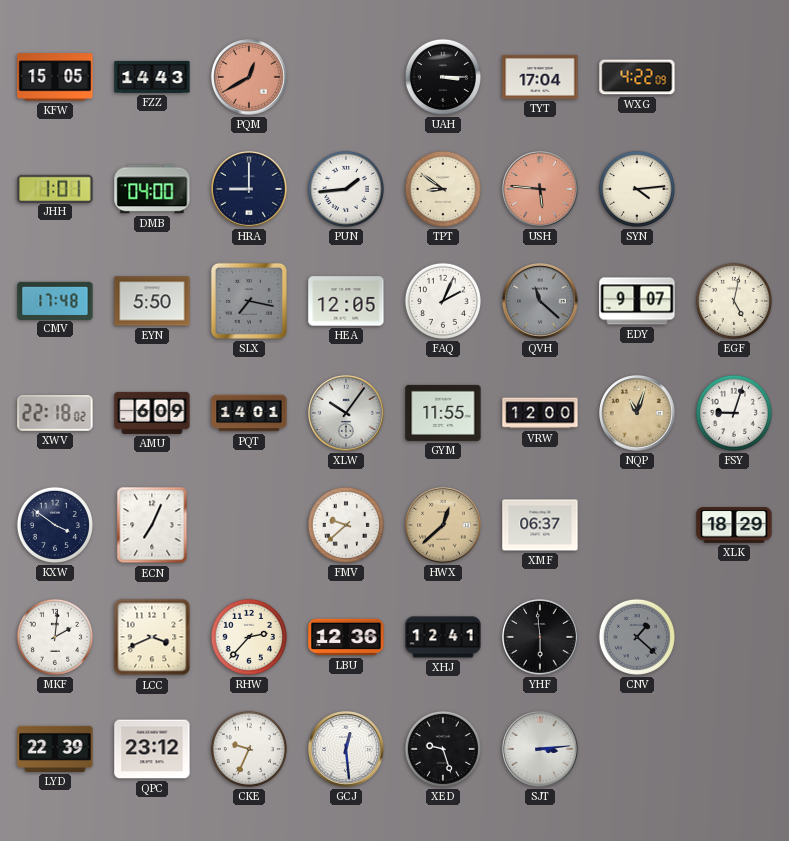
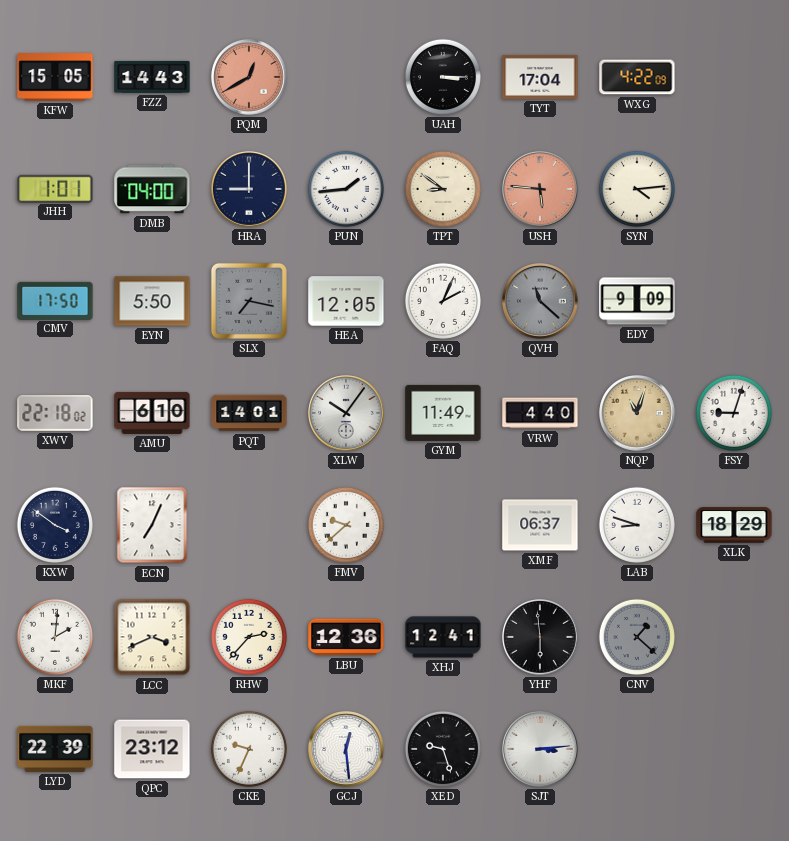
CMV: 17:48 -> 17:50
EDY: 9:07 -> 9:09
EGF: 5:02 -> none
AMU: 6:09 -> 6:10
GYM: 11:55 -> 11:49
VRW: 12:00 -> 4:40
HWX: 12:38 -> none
LAB: none -> 8:48
